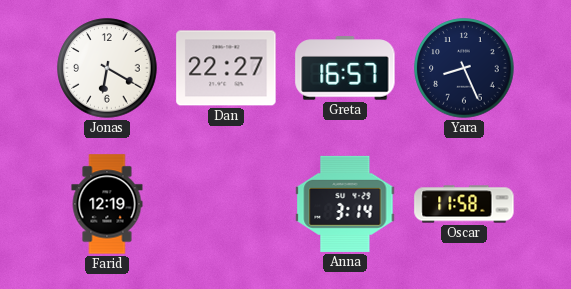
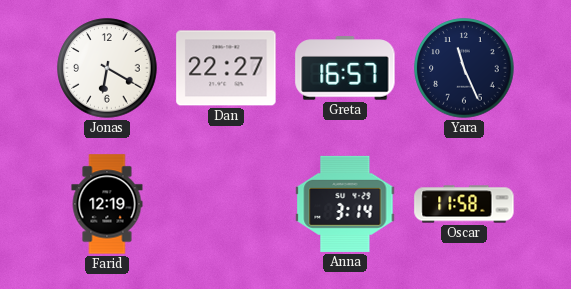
Yara: 8:26 -> 11:26
